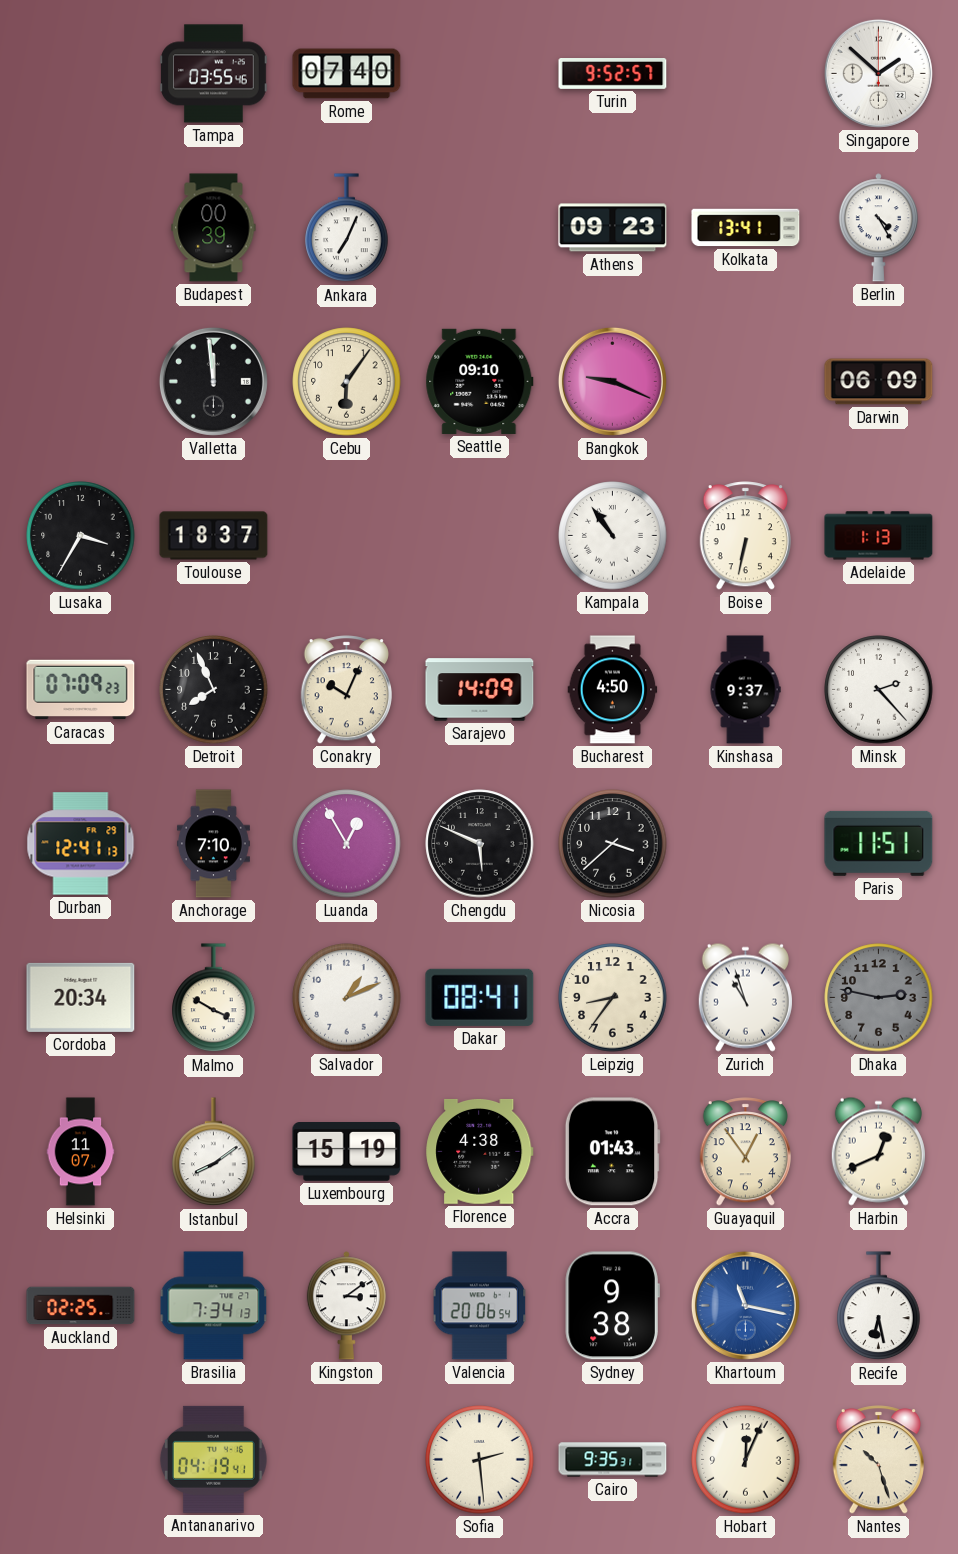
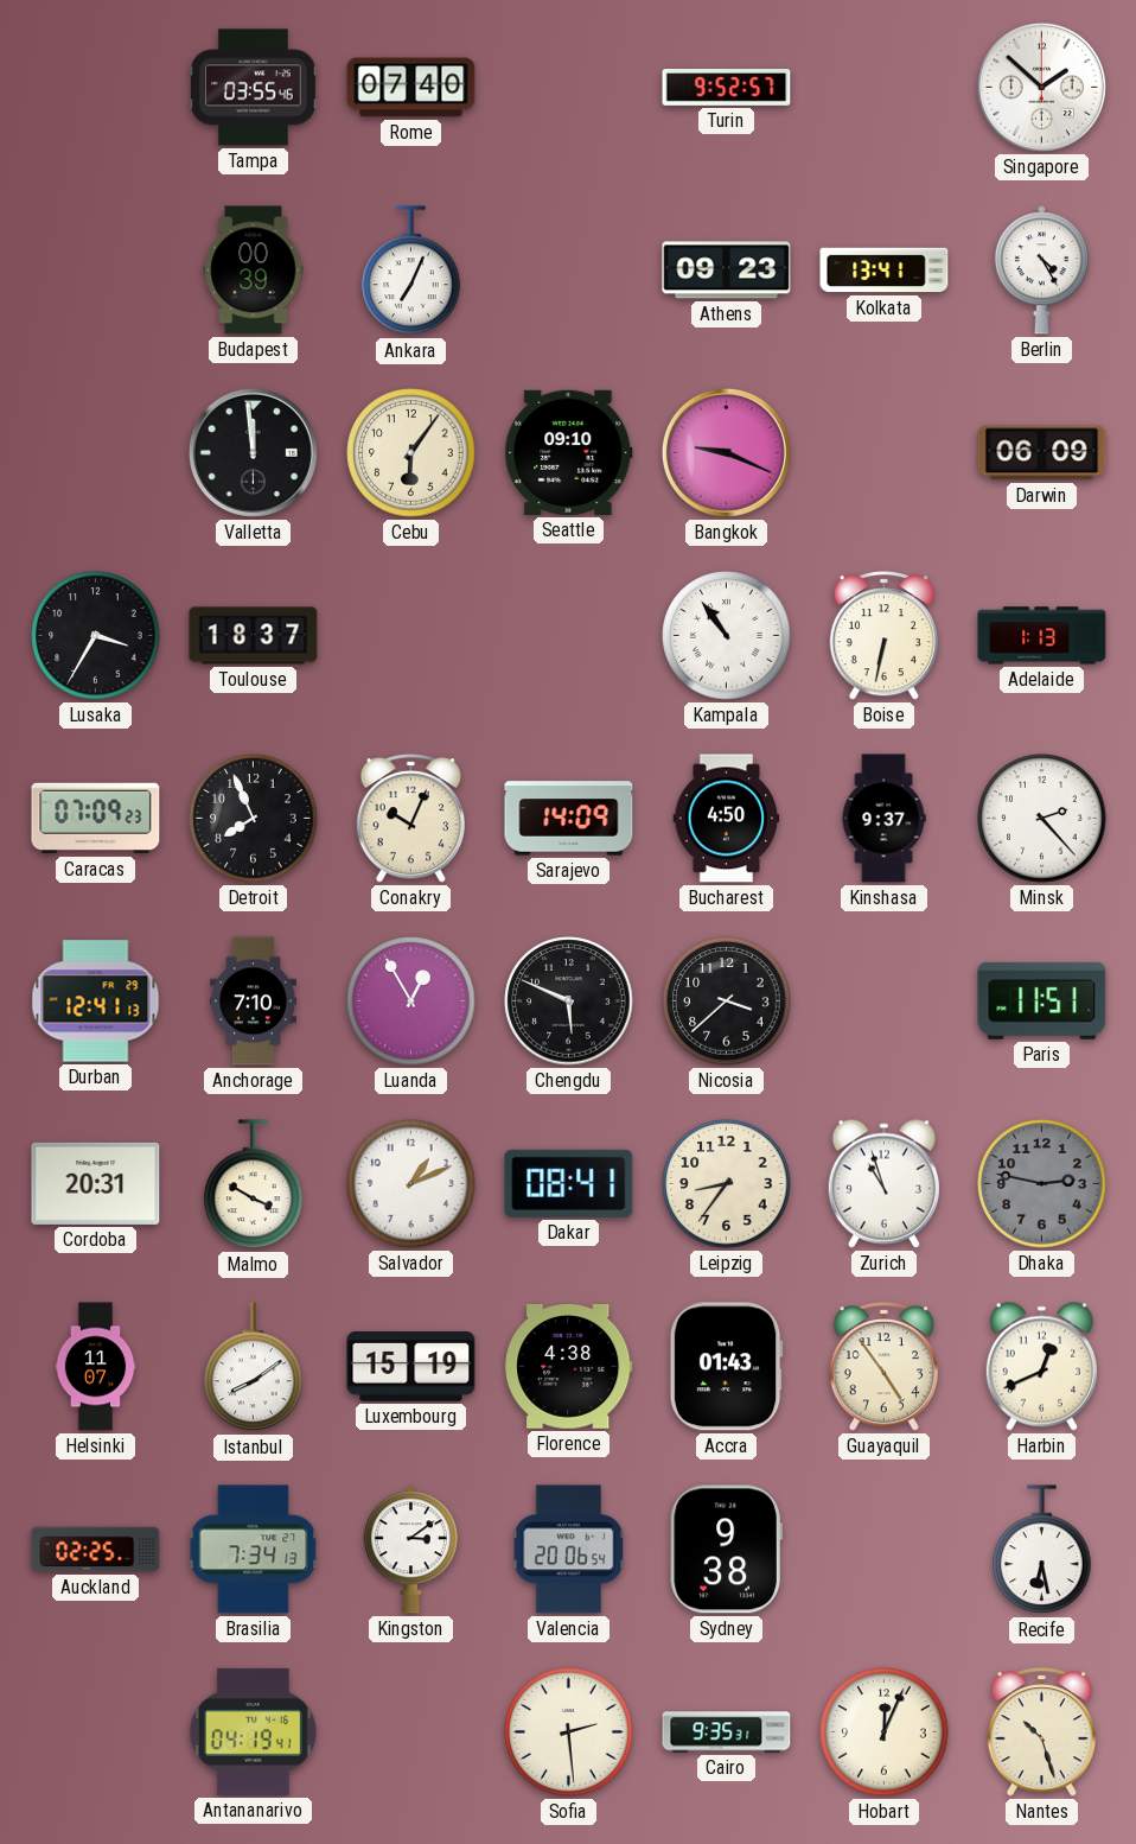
Cordoba: 20:34 -> 20:31
Guayaquil: 12:54 -> 4:54
Khartoum: 11:17 -> none
